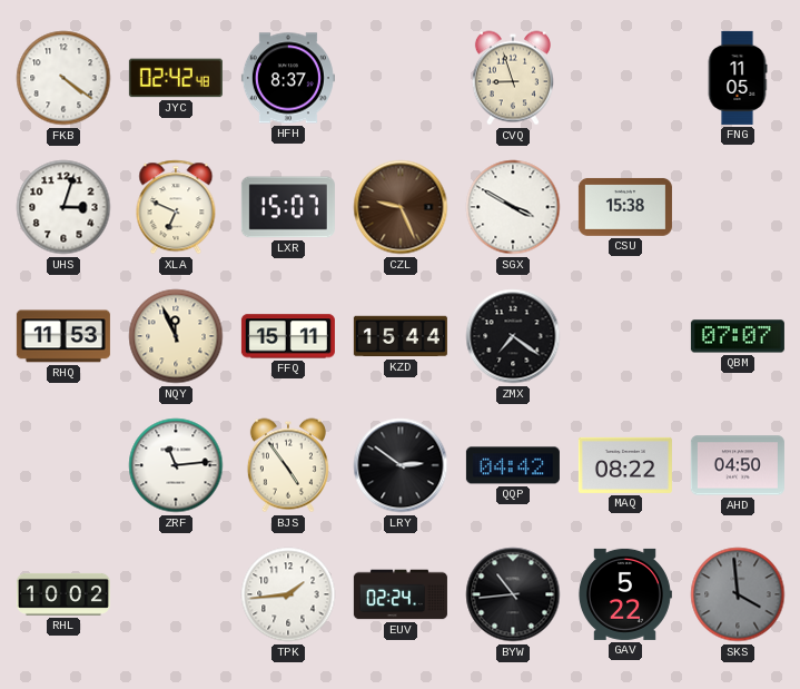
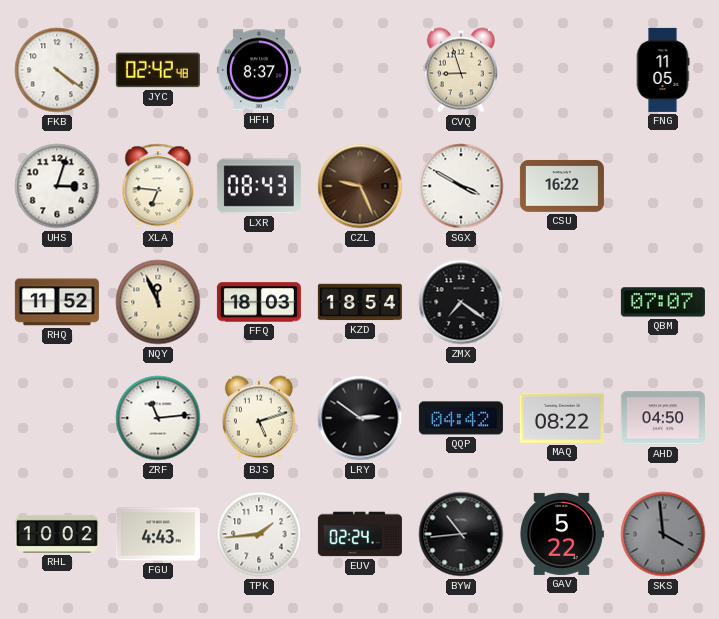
XLA: 6:49 -> 6:46
LXR: 15:07 -> 08:43
CSU: 15:38 -> 16:22
RHQ: 11:53 -> 11:52
FFQ: 15:11 -> 18:03
KZD: 15:44 -> 18:54
BJS: 4:54 -> 5:12
FGU: none -> 4:43
